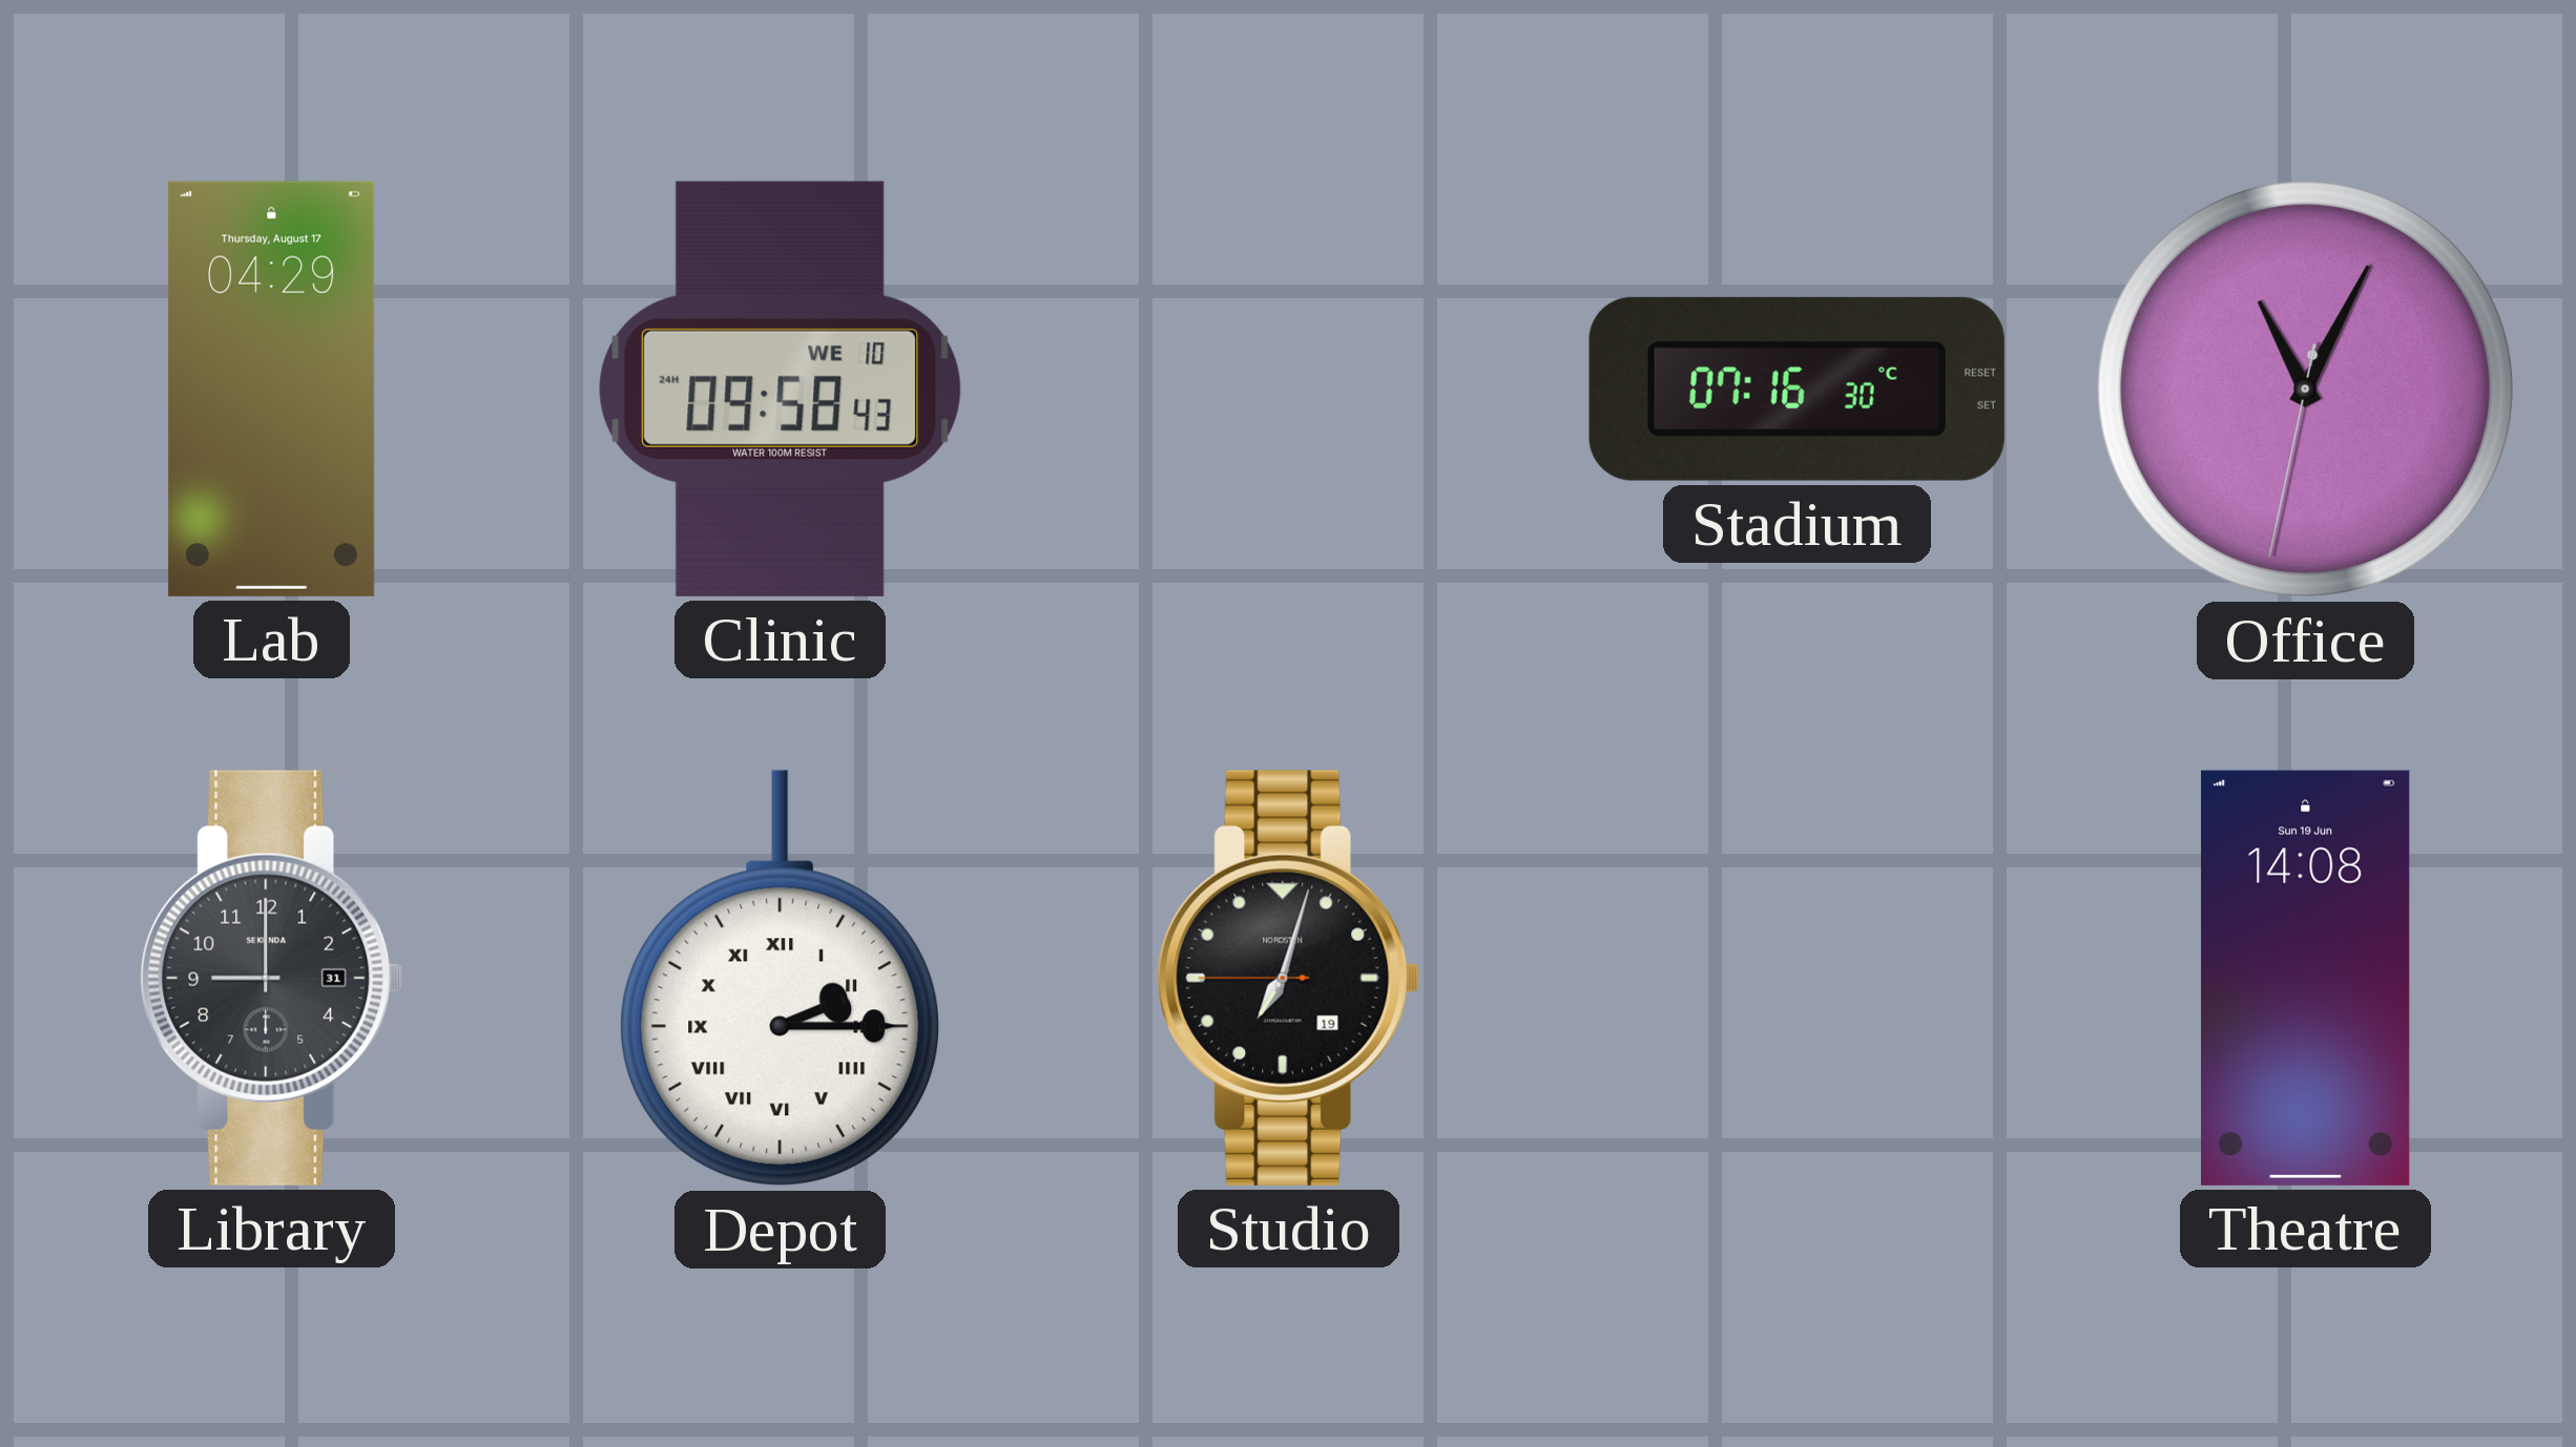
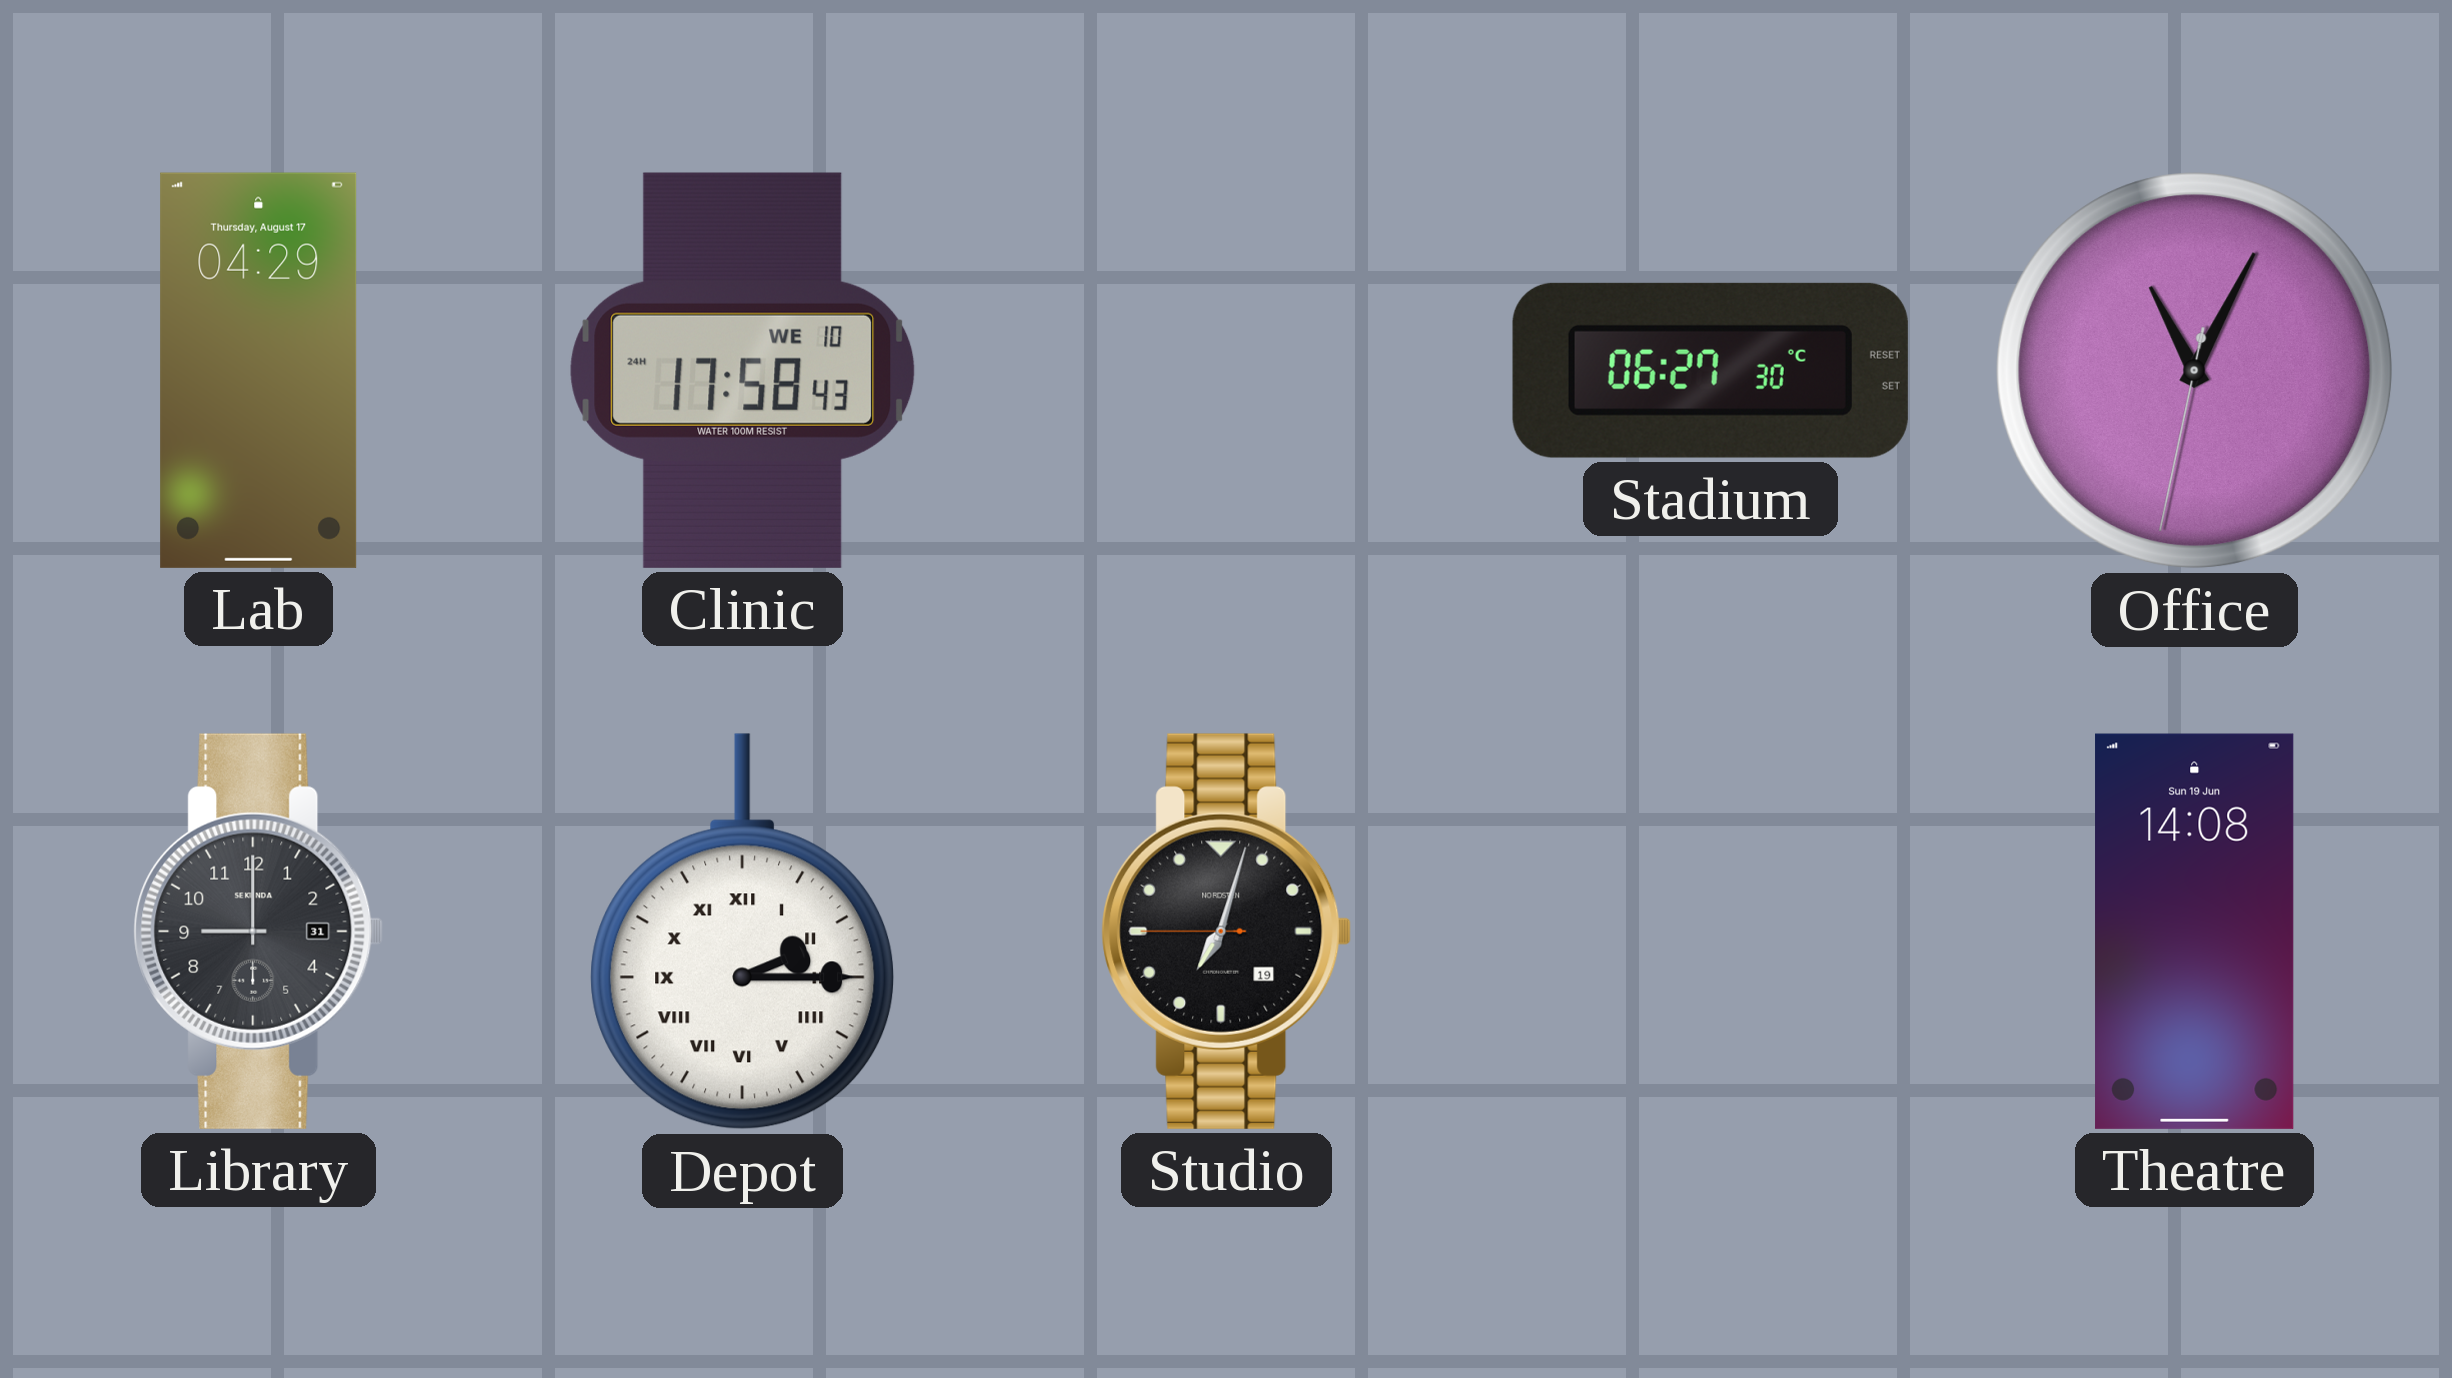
Clinic: 09:58 -> 17:58
Stadium: 07:16 -> 06:27
